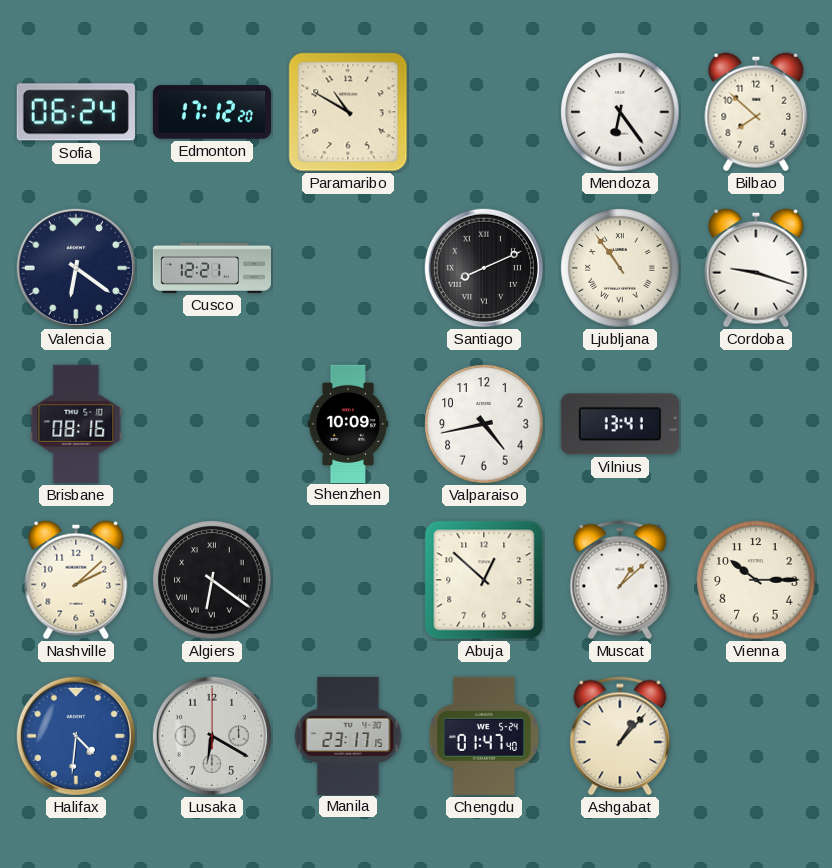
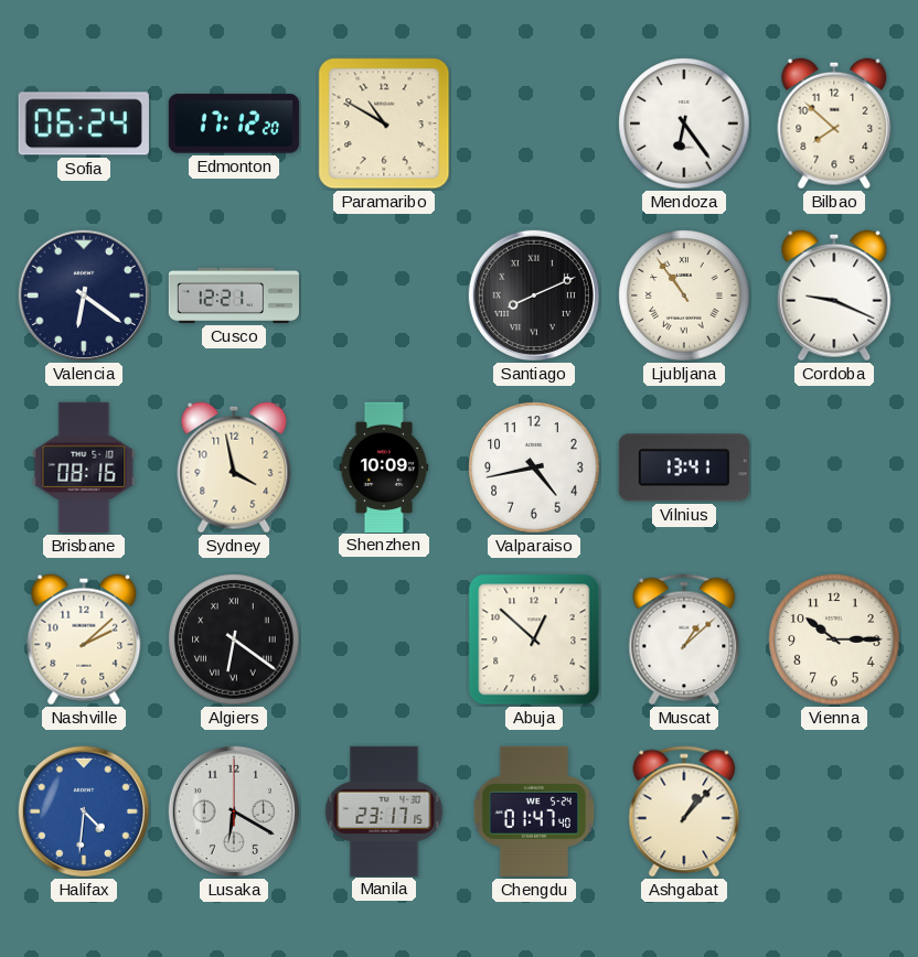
Cordoba: 9:18 -> 9:19
Sydney: none -> 3:58
